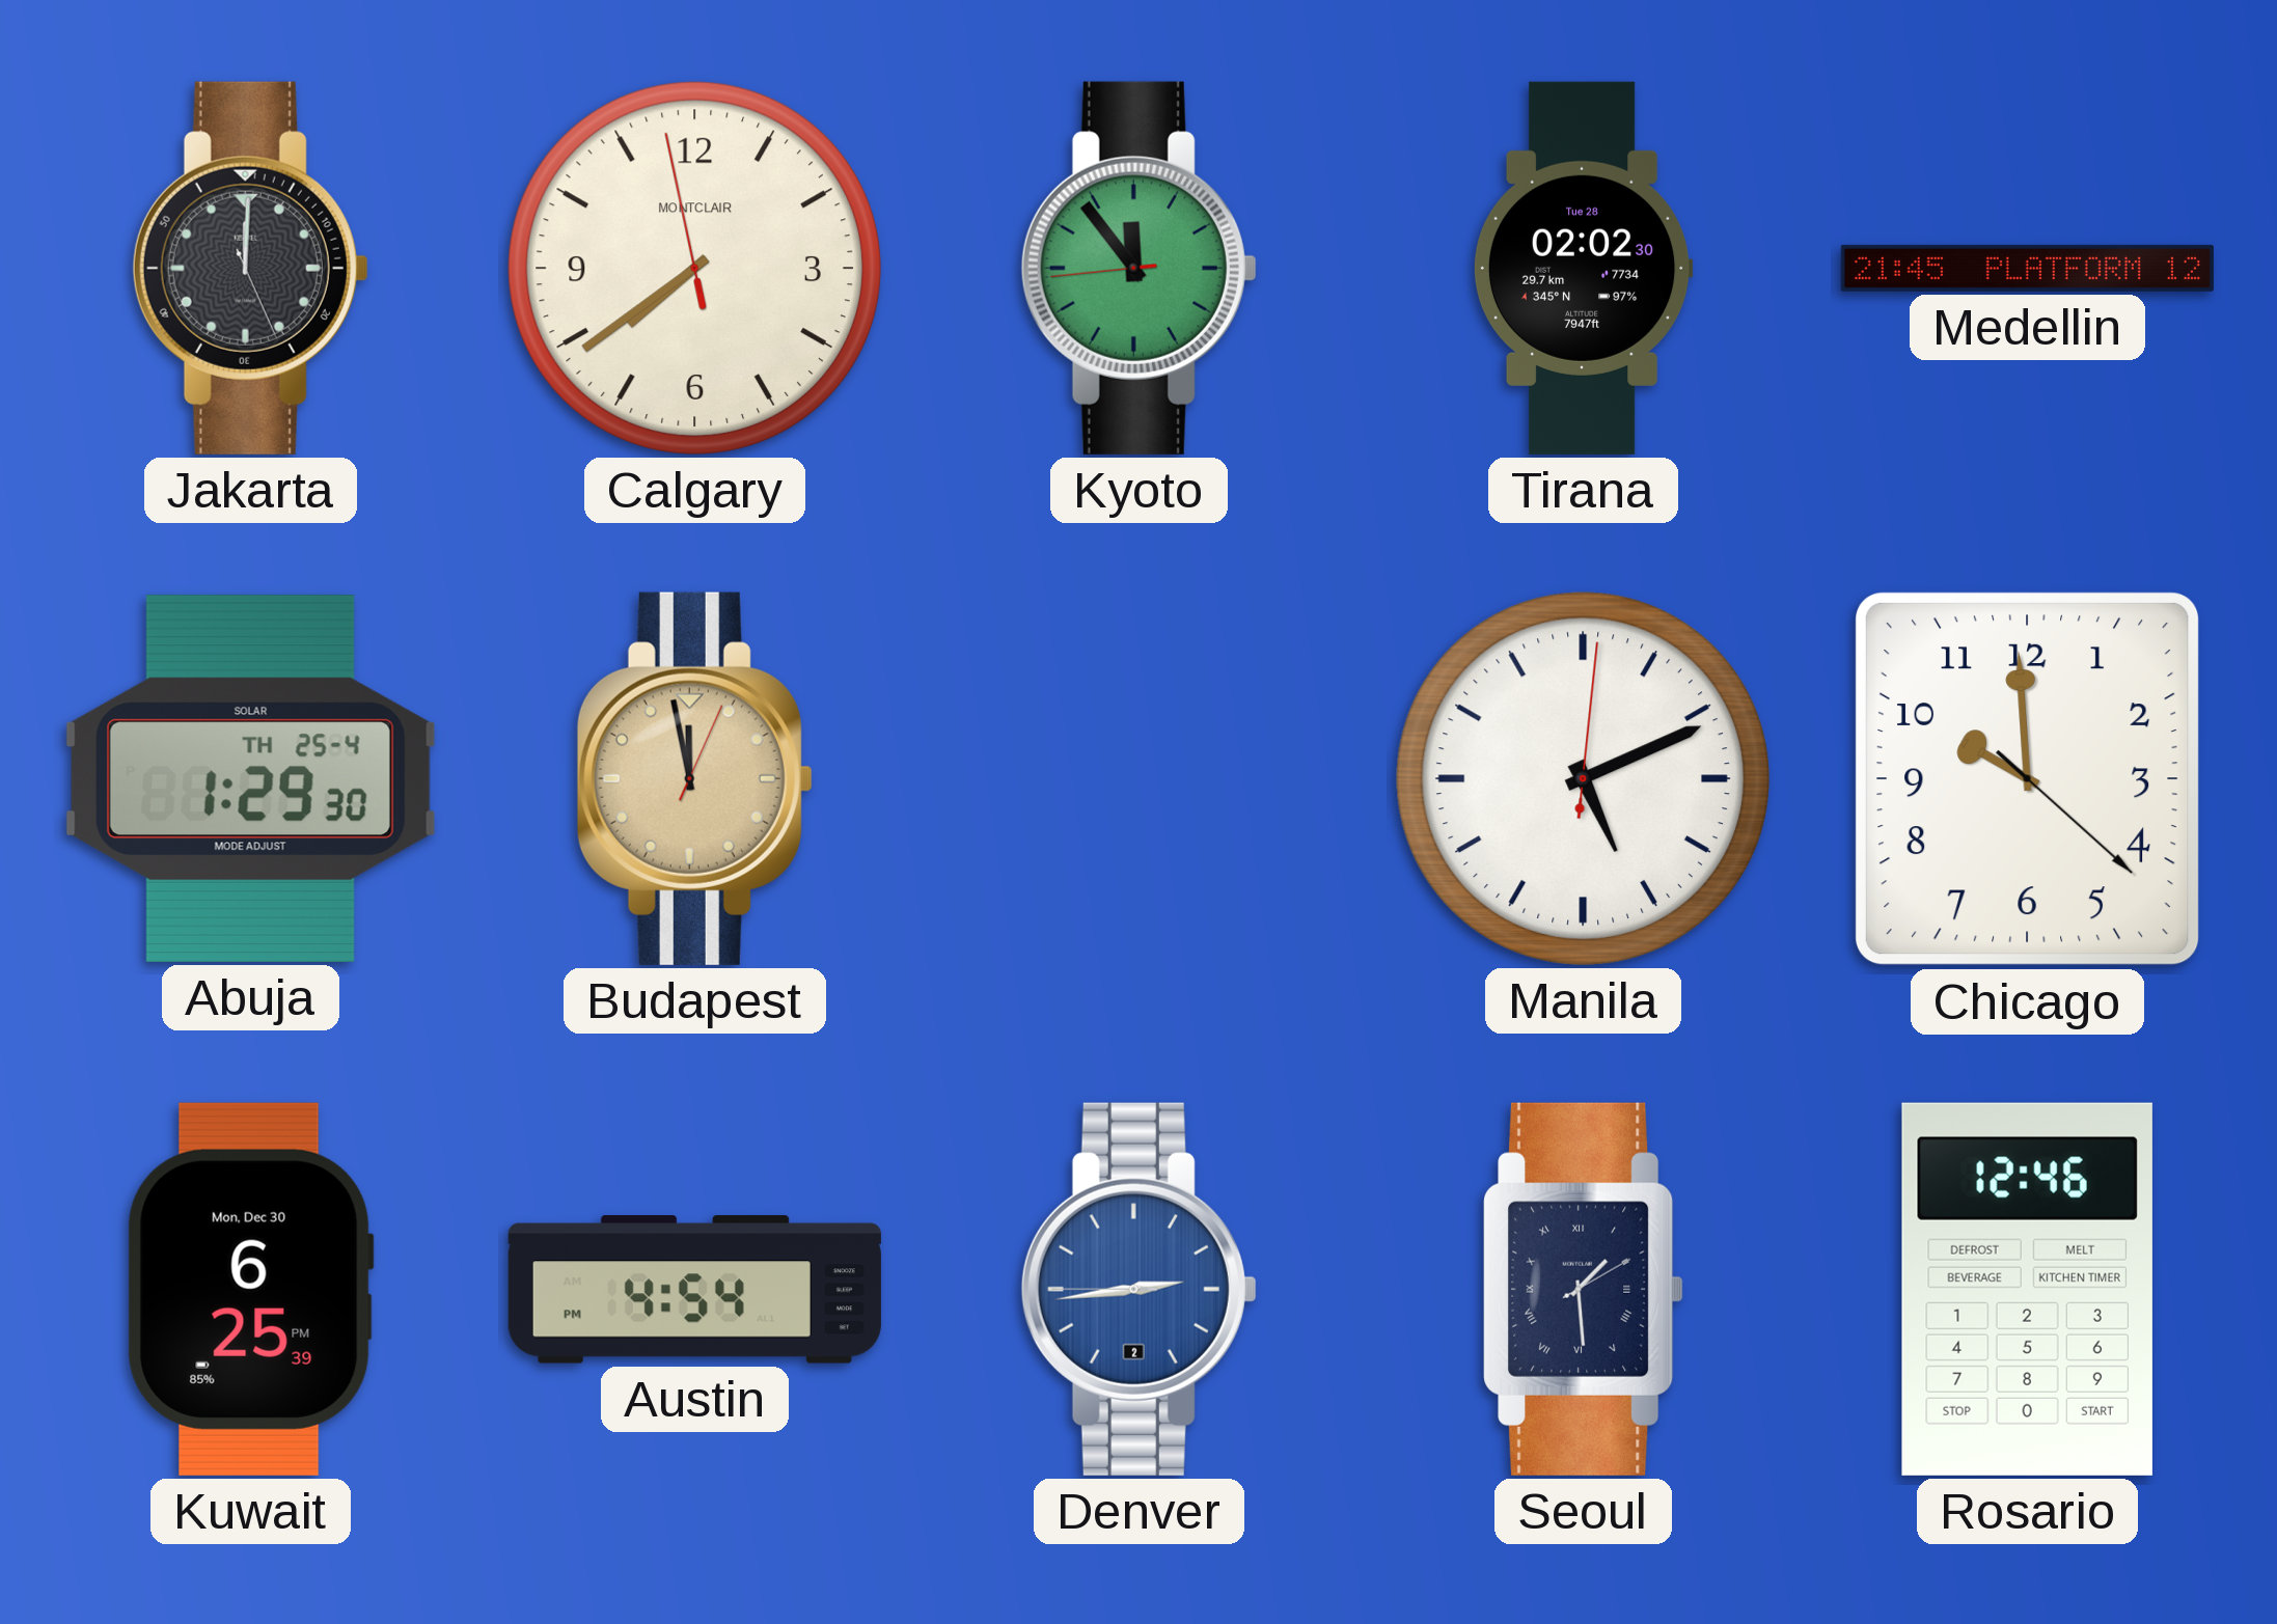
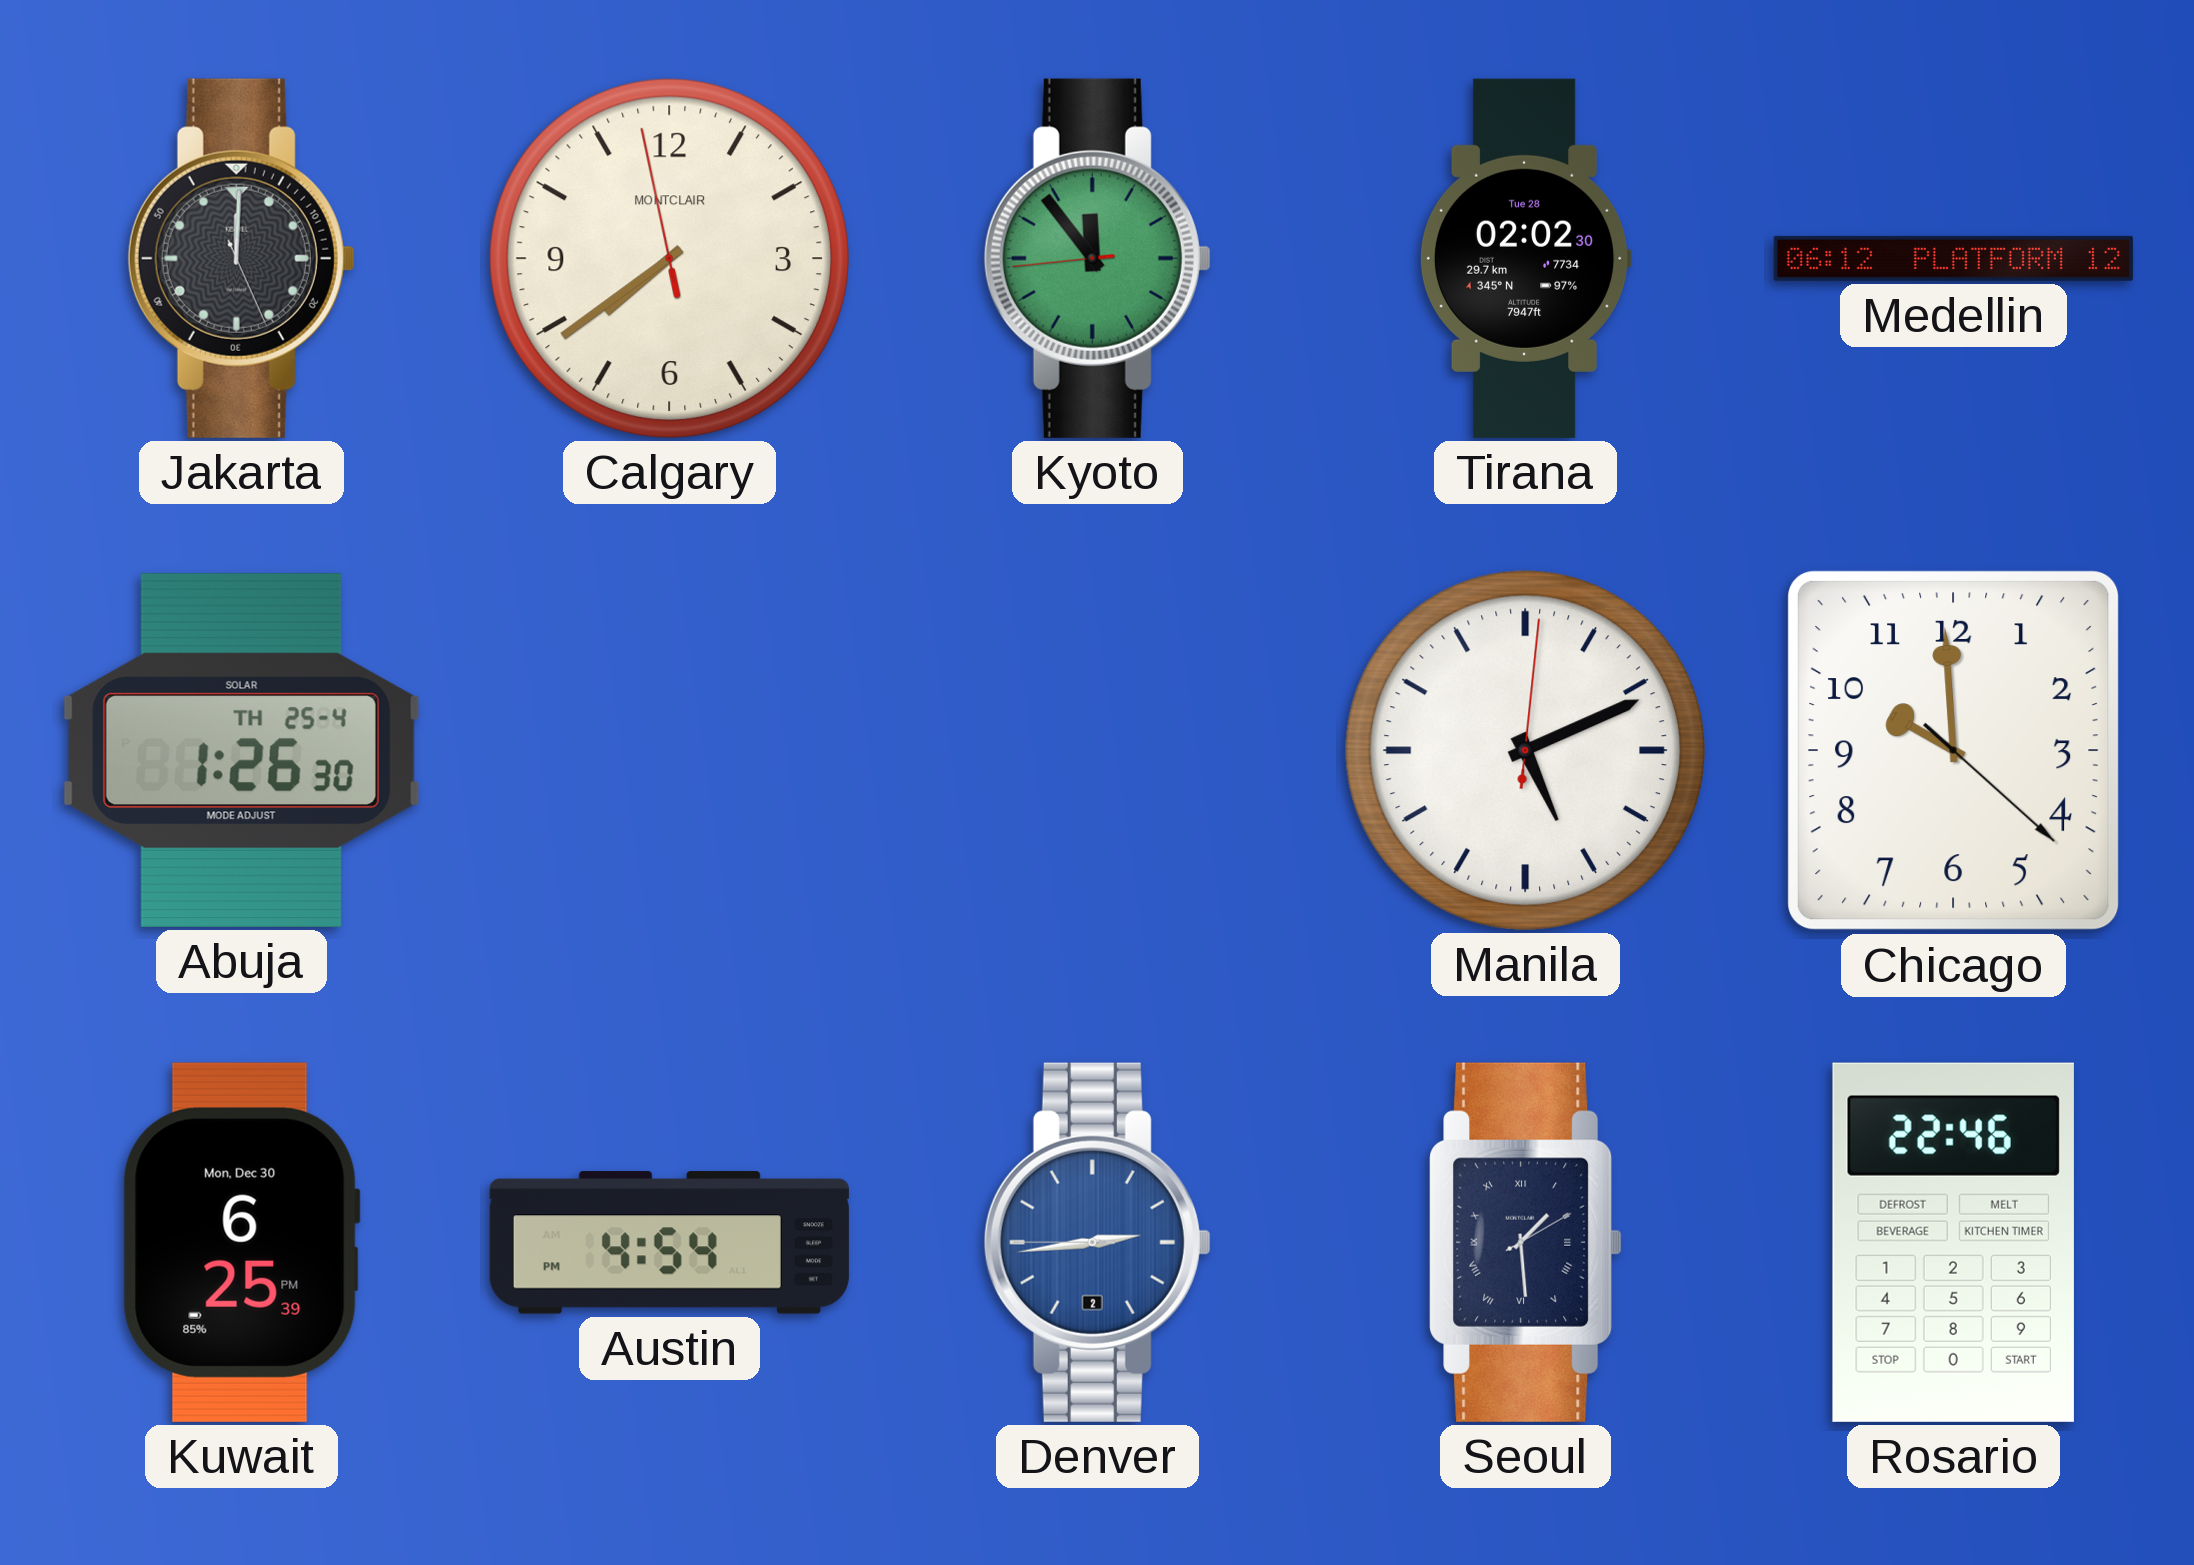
Medellin: 21:45 -> 06:12
Abuja: 1:29 -> 1:26
Budapest: 11:58 -> none
Rosario: 12:46 -> 22:46
